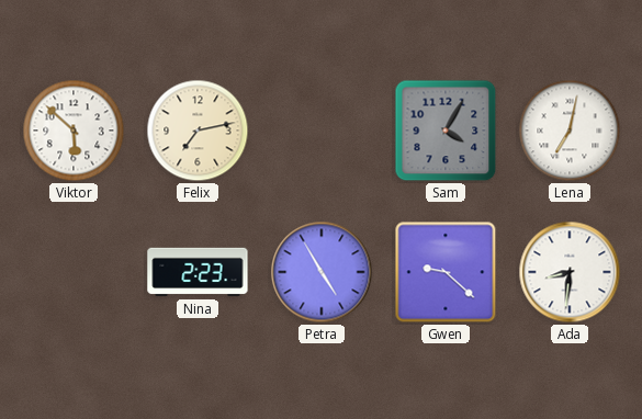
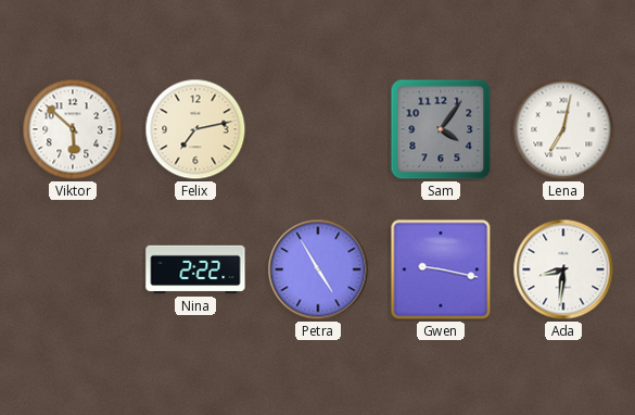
Sam: 4:05 -> 4:06
Nina: 2:23 -> 2:22
Gwen: 9:22 -> 9:17
